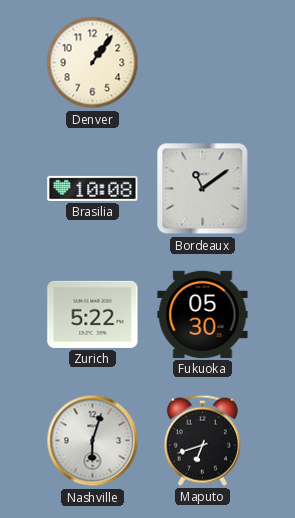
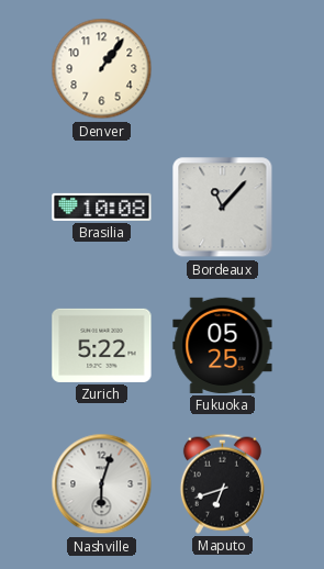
Bordeaux: 11:09 -> 11:07
Fukuoka: 05:30 -> 05:25
